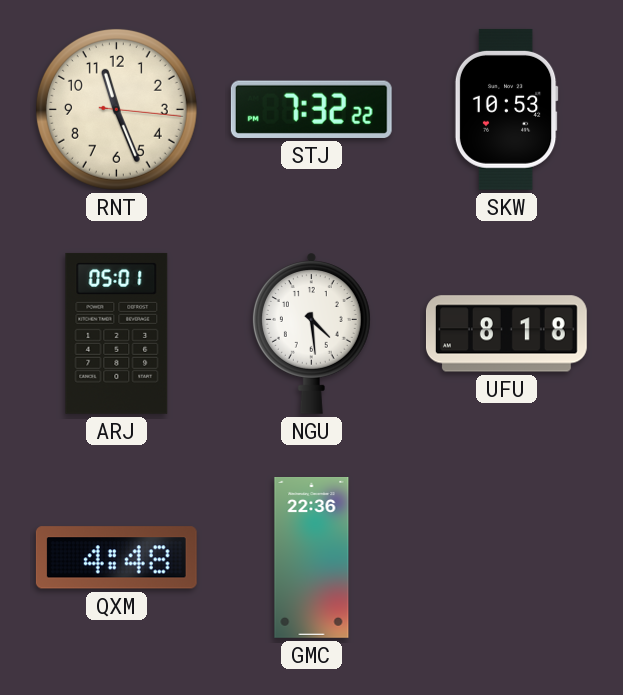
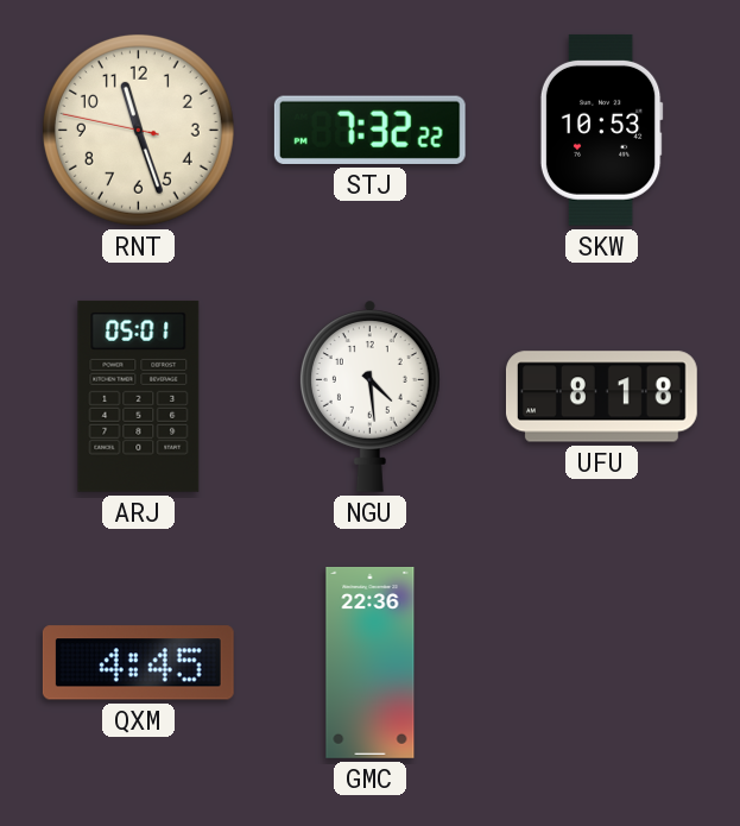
RNT: 11:26:16 -> 11:26:47
QXM: 4:48 -> 4:45
